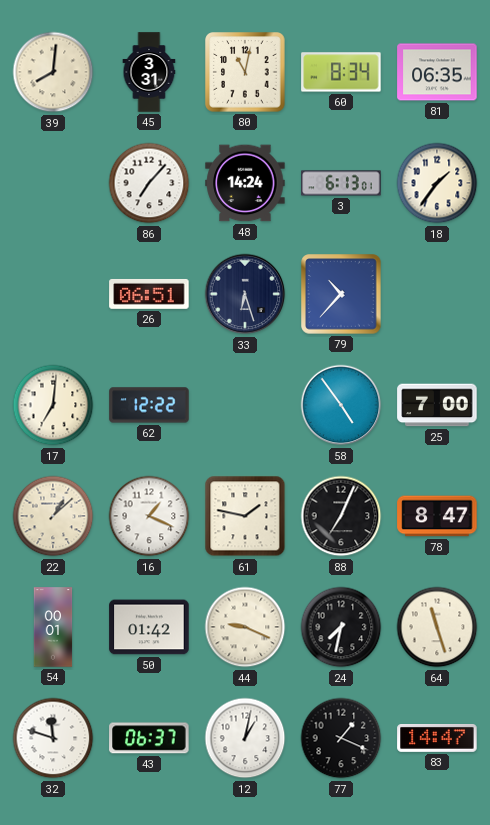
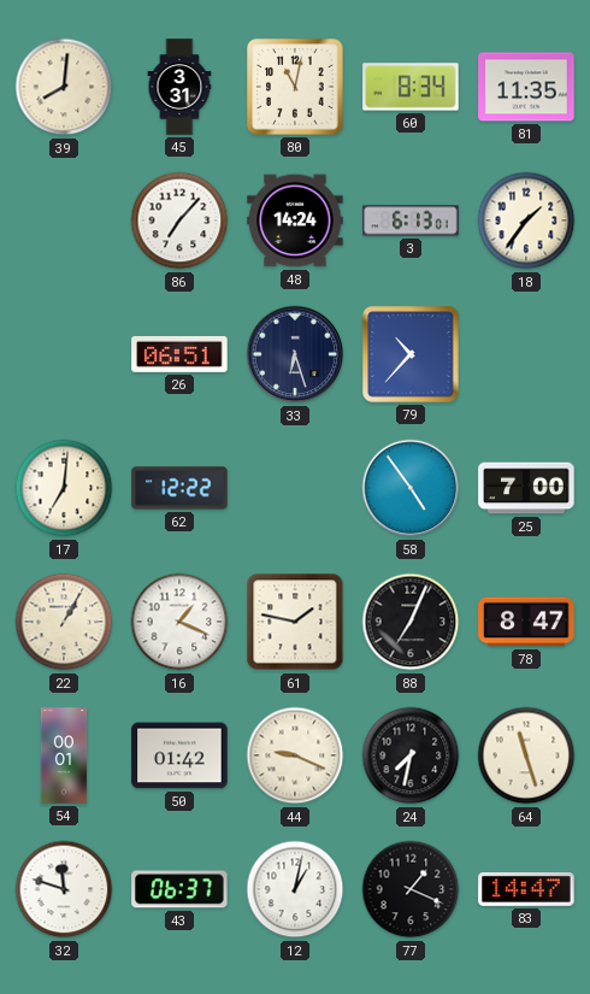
81: 06:35 -> 11:35
22: 1:08 -> 1:05
